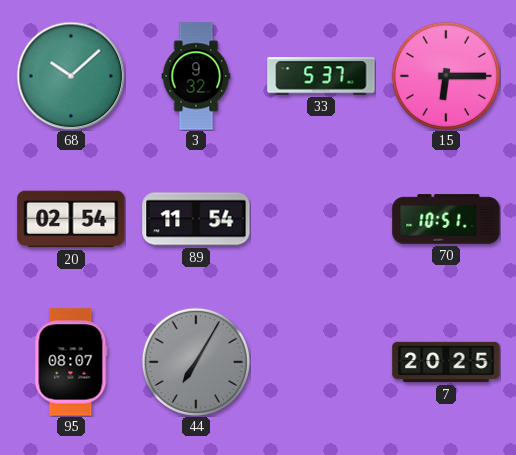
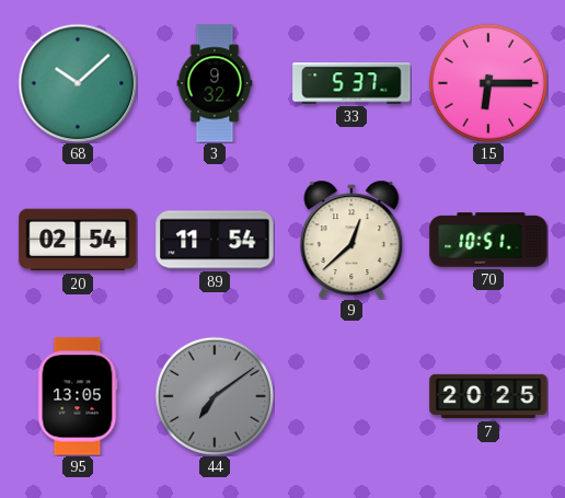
9: none -> 12:38
95: 08:07 -> 13:05
44: 7:05 -> 7:09
